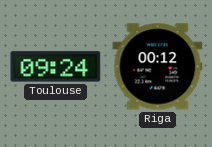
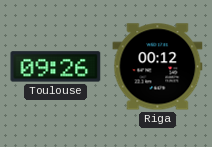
Toulouse: 09:24 -> 09:26
